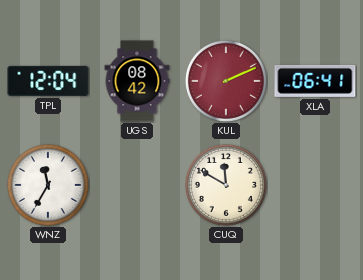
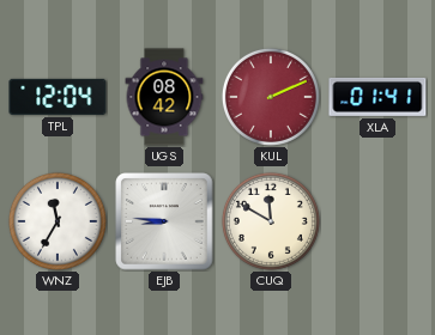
XLA: 06:41 -> 01:41
EJB: none -> 8:46
